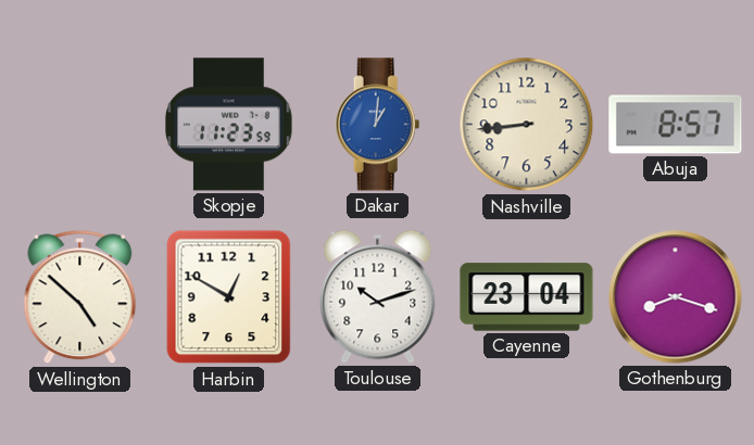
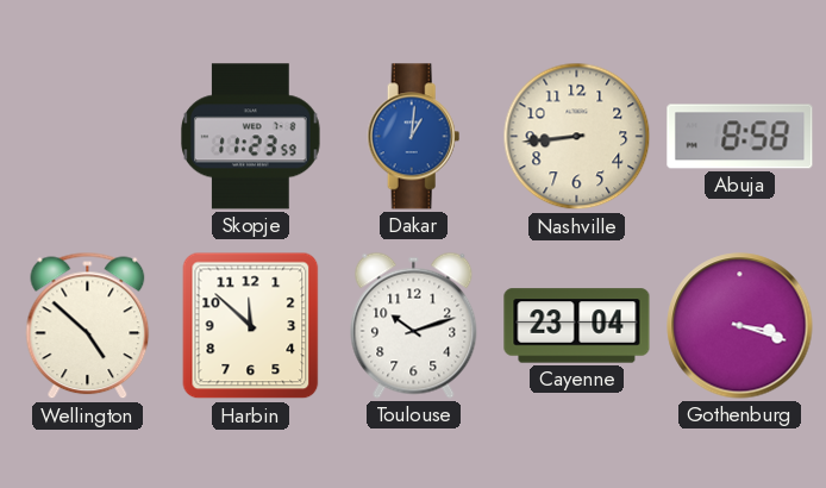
Abuja: 8:57 -> 8:58
Harbin: 12:50 -> 11:52
Gothenburg: 8:18 -> 3:18
